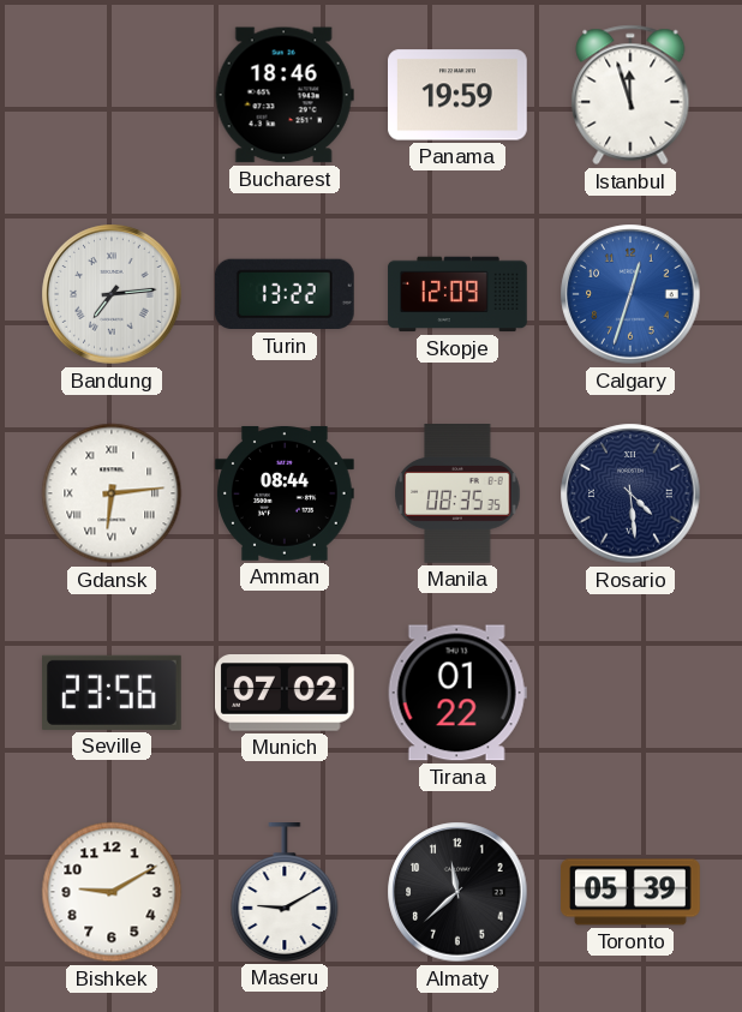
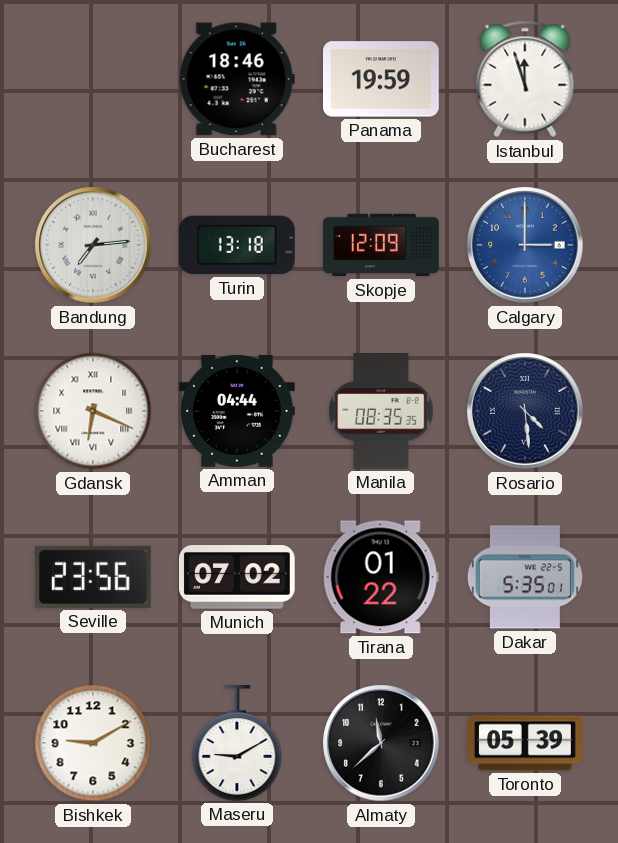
Turin: 13:22 -> 13:18
Calgary: 12:33 -> 3:00
Gdansk: 6:14 -> 6:19
Amman: 08:44 -> 04:44
Dakar: none -> 5:35
